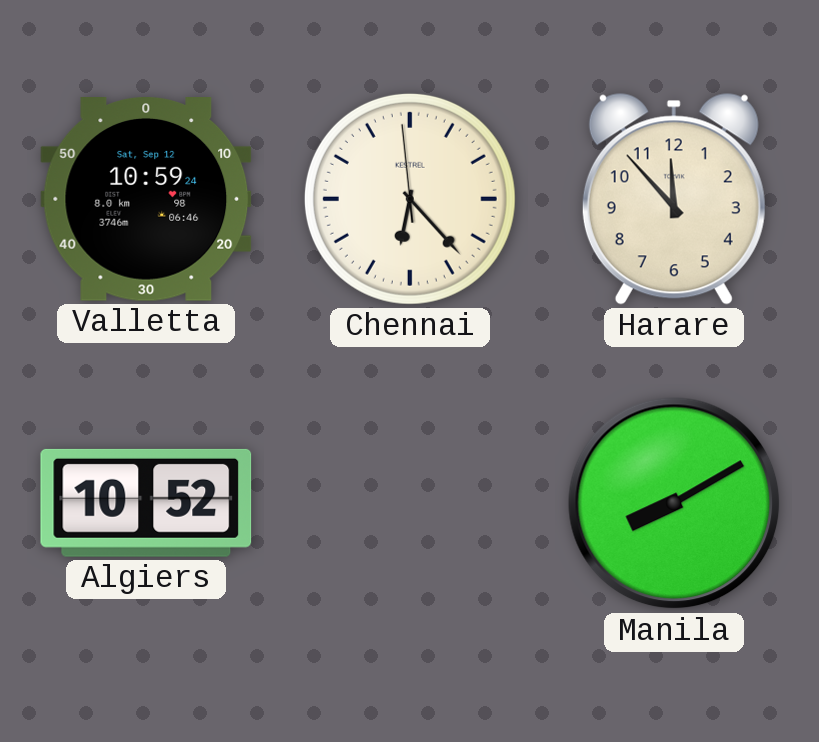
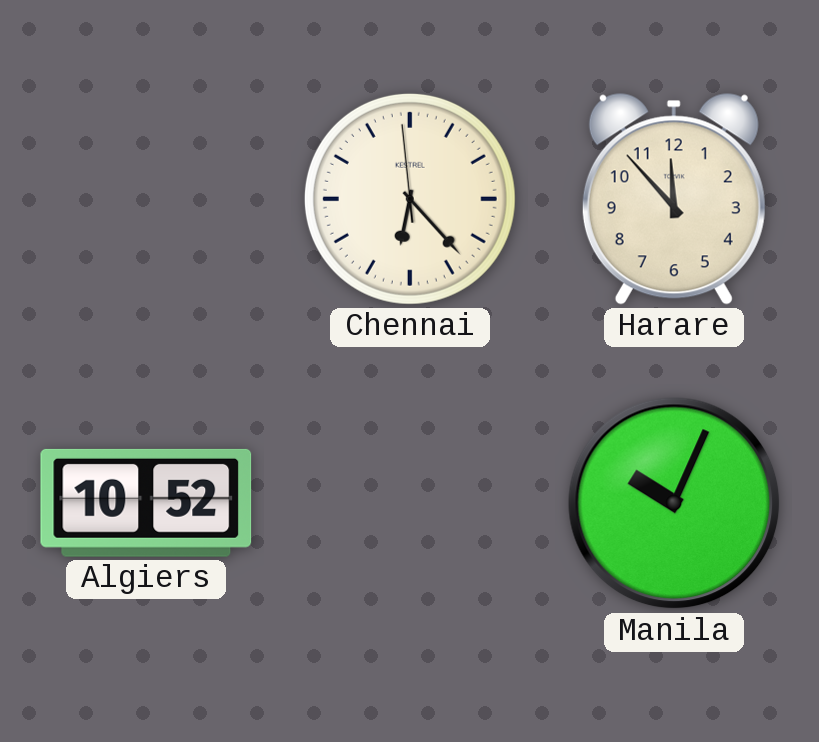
Valletta: 10:59 -> none
Manila: 8:10 -> 10:04
